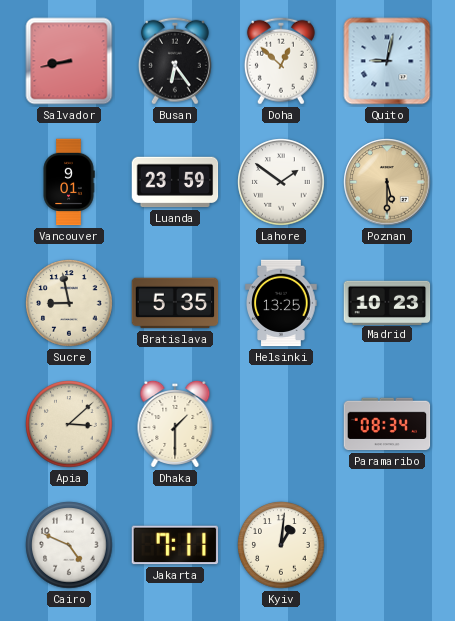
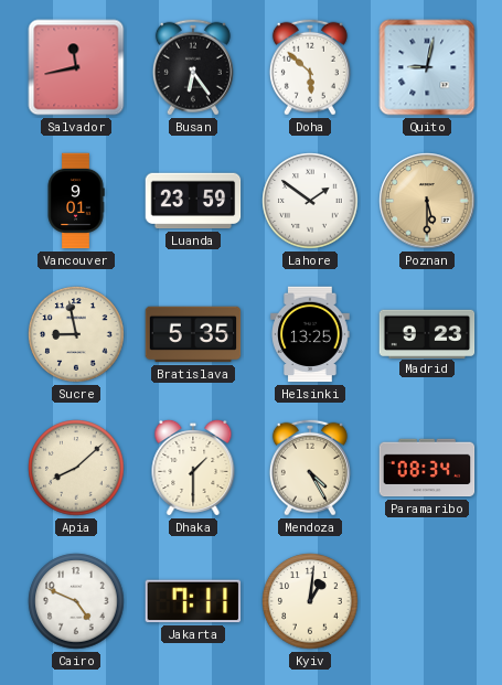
Salvador: 8:43 -> 11:43
Doha: 12:52 -> 5:52
Madrid: 10:23 -> 9:23
Apia: 3:08 -> 8:08
Mendoza: none -> 4:25
